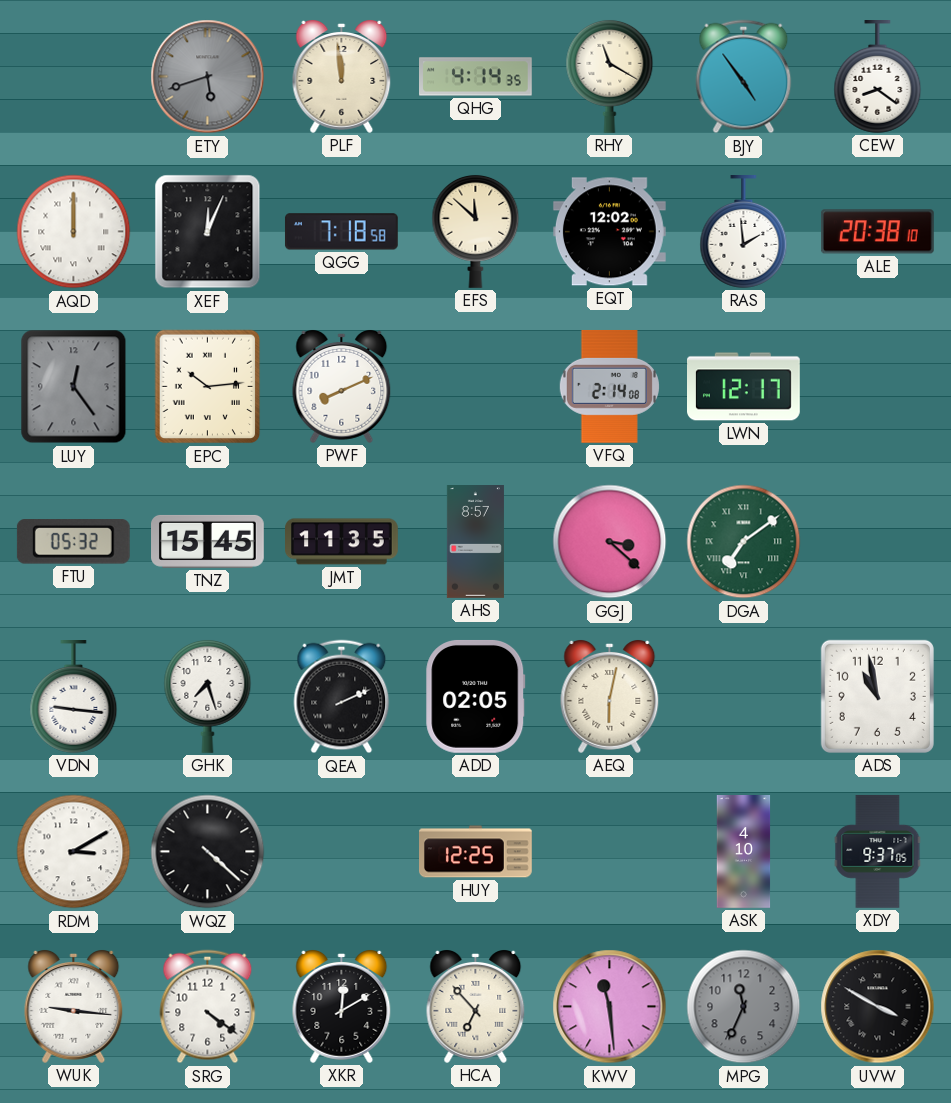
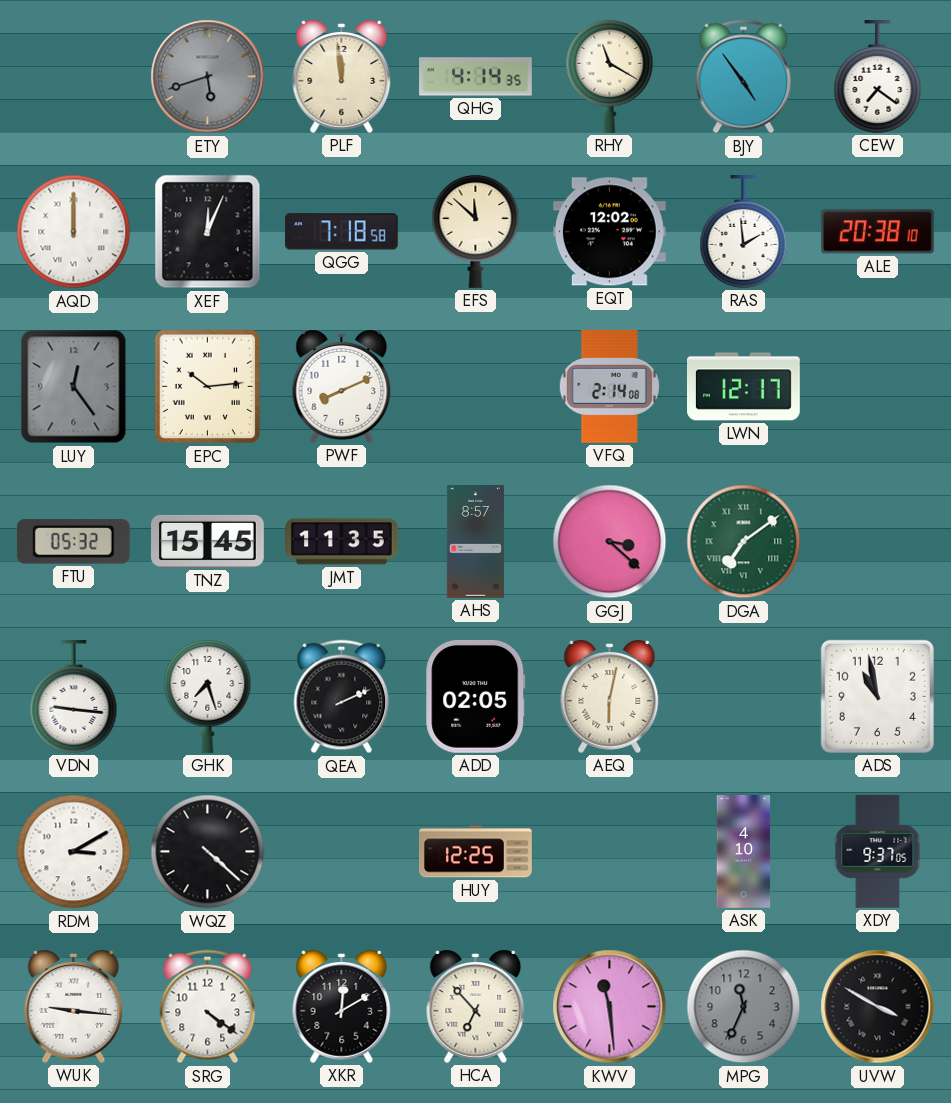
CEW: 8:21 -> 7:21
